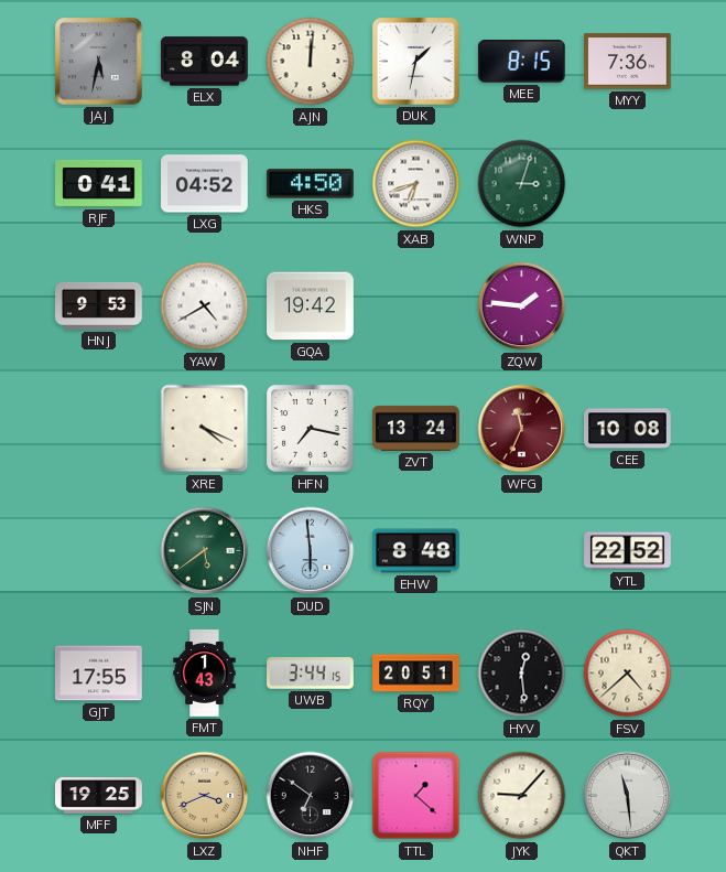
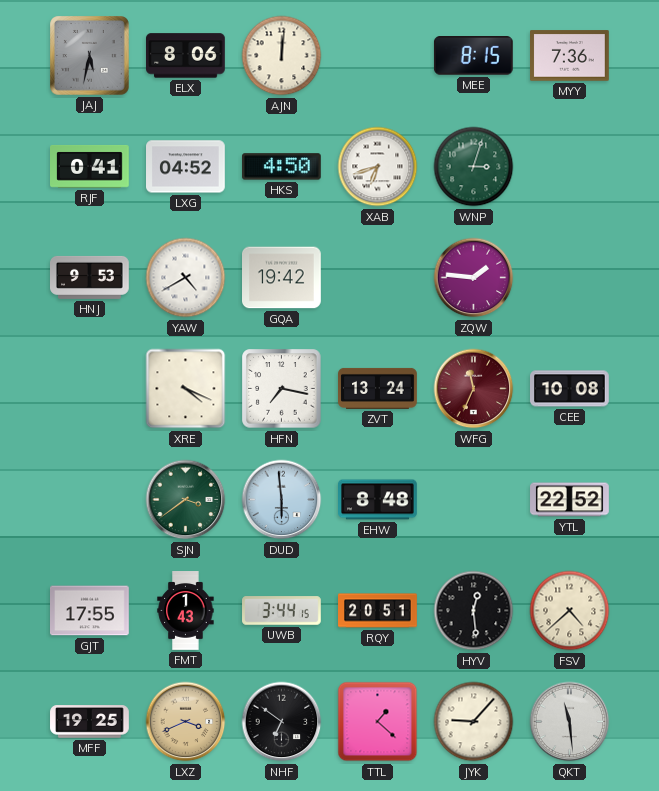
ELX: 8:04 -> 8:06
DUK: 1:32 -> none
SJN: 5:39 -> 3:39
